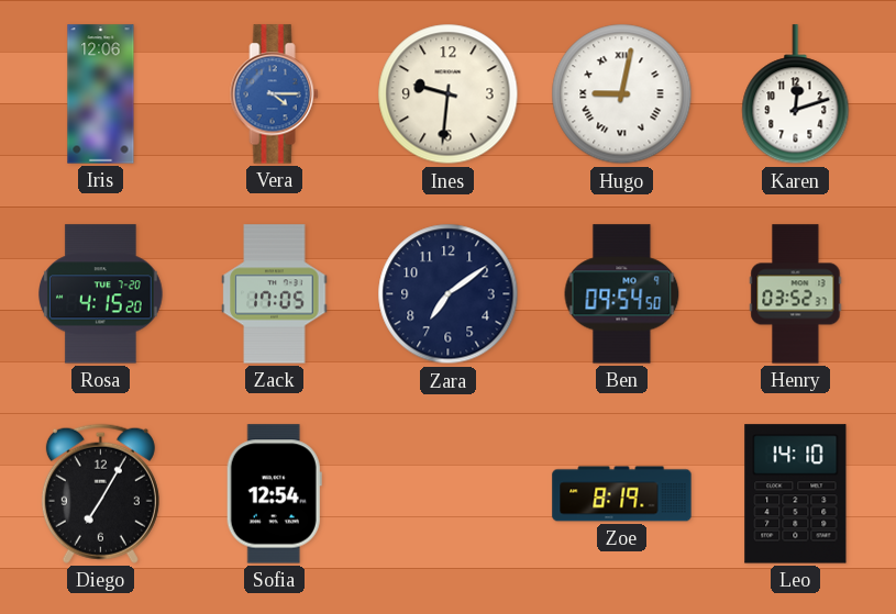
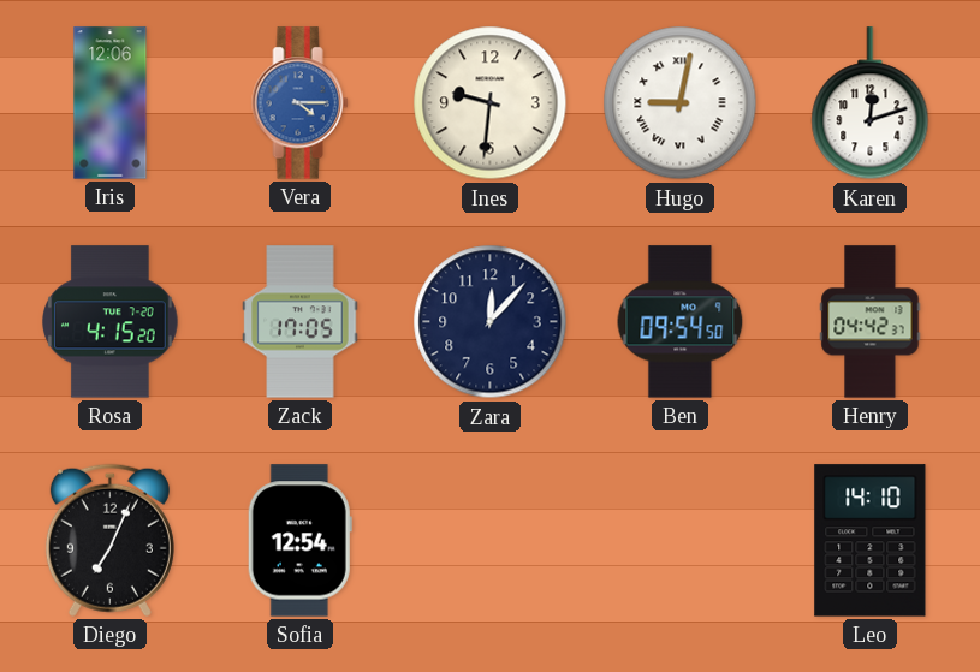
Zara: 7:09 -> 12:07
Henry: 03:52 -> 04:42
Diego: 7:05 -> 7:04
Zoe: 8:19 -> none
